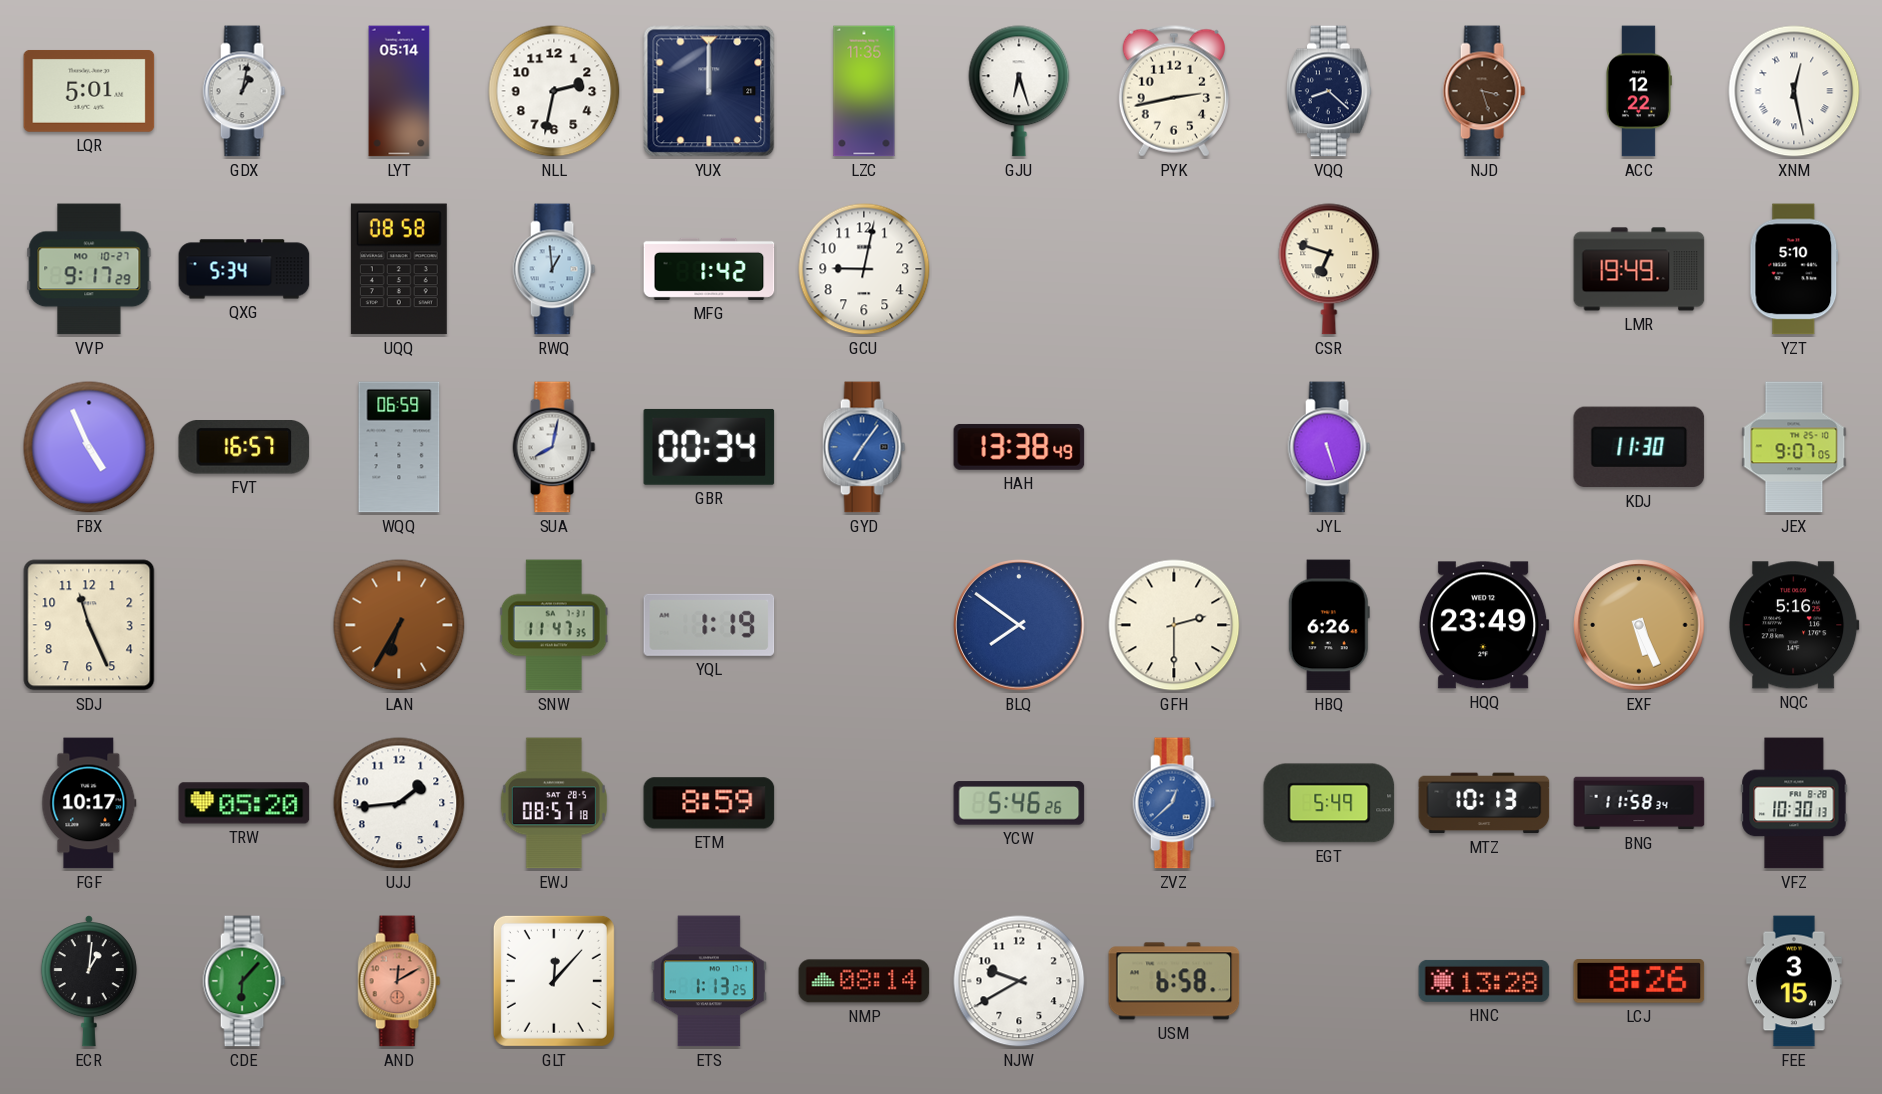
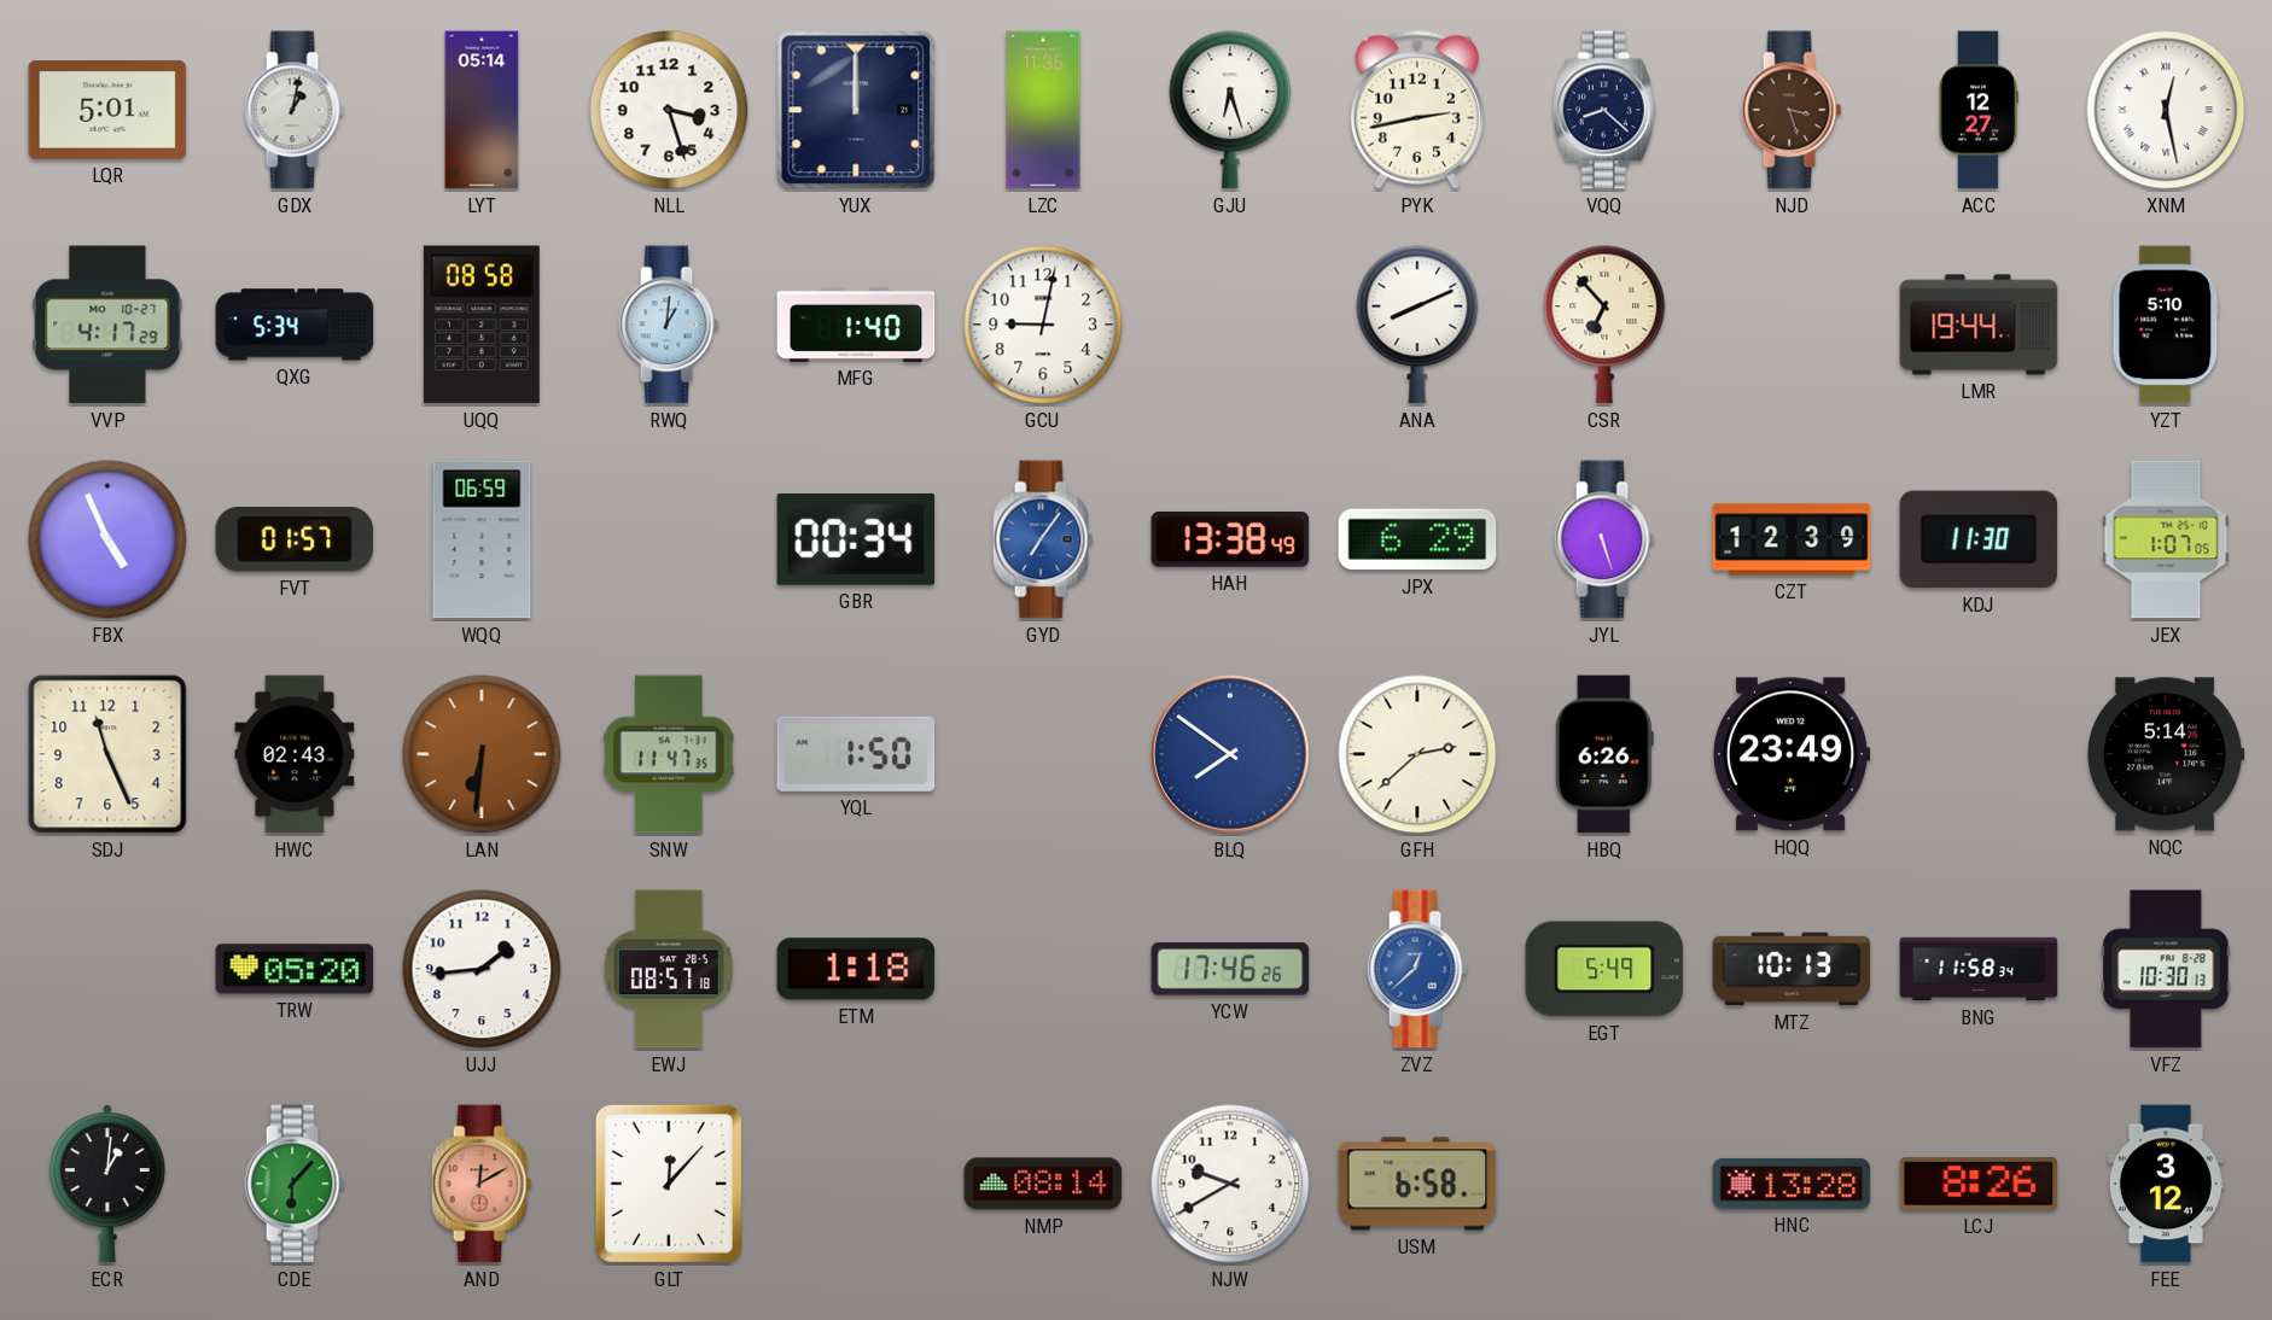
NLL: 2:32 -> 3:27
ACC: 12:22 -> 12:27
VVP: 9:17 -> 4:17
RWQ: 12:59 -> 1:01
MFG: 1:42 -> 1:40
ANA: none -> 8:11
CSR: 6:48 -> 6:53
LMR: 19:49 -> 19:44
FVT: 16:57 -> 01:57
SUA: 8:02 -> none
JPX: none -> 6:29
CZT: none -> 12:39
JEX: 9:07 -> 1:07
HWC: none -> 02:43
LAN: 6:35 -> 6:31
YQL: 1:19 -> 1:50
GFH: 2:30 -> 2:38
EXF: 5:26 -> none
NQC: 5:16 -> 5:14
FGF: 10:17 -> none
ETM: 8:59 -> 1:18
YCW: 5:46 -> 17:46
ETS: 1:13 -> none
FEE: 3:15 -> 3:12
